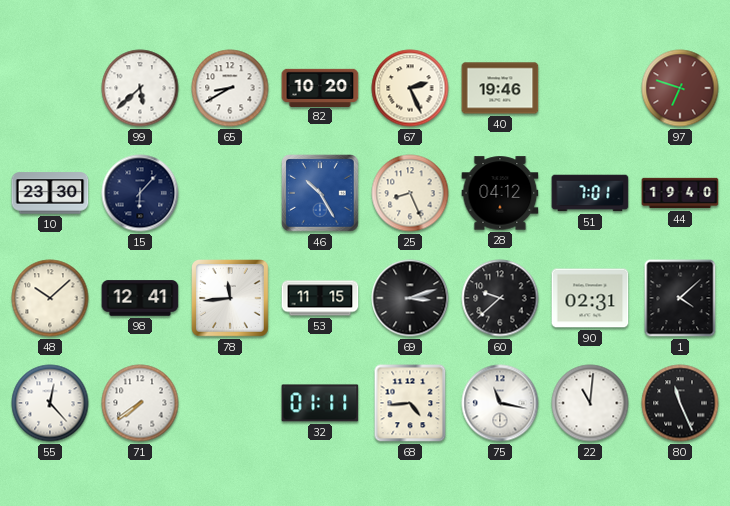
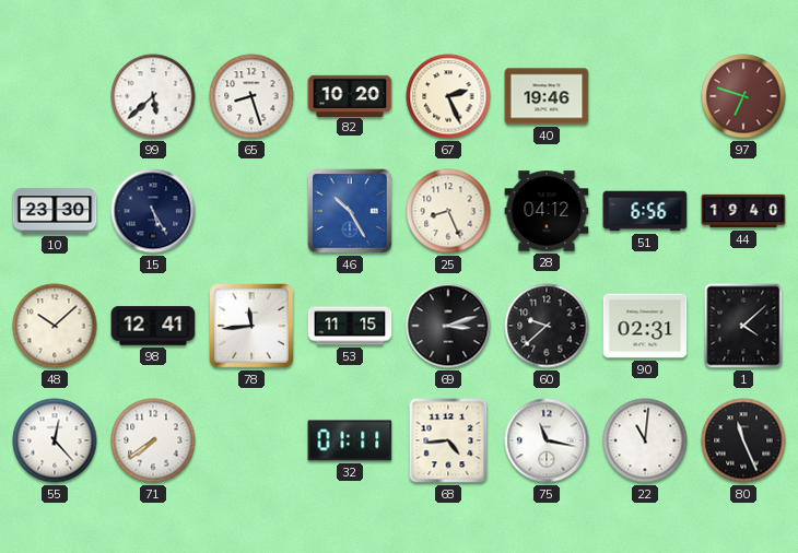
65: 8:40 -> 8:27
15: 6:07 -> 5:25
51: 7:01 -> 6:56
